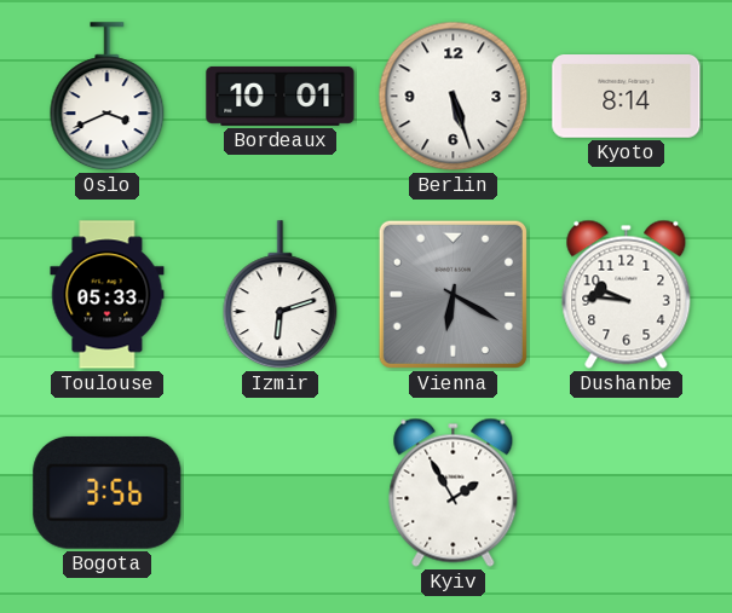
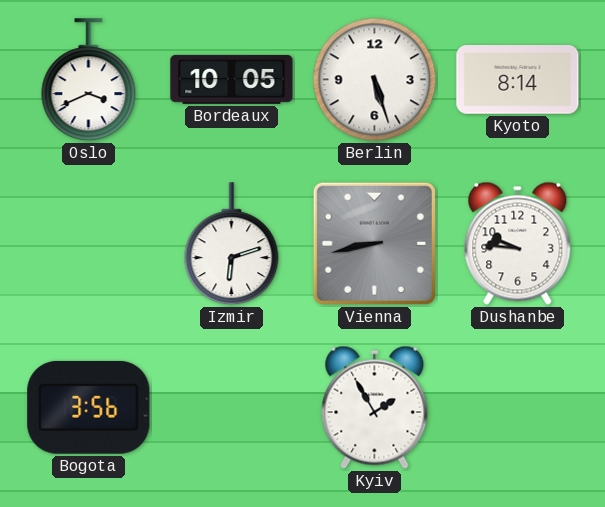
Bordeaux: 10:01 -> 10:05
Toulouse: 05:33 -> none
Vienna: 6:20 -> 8:43
